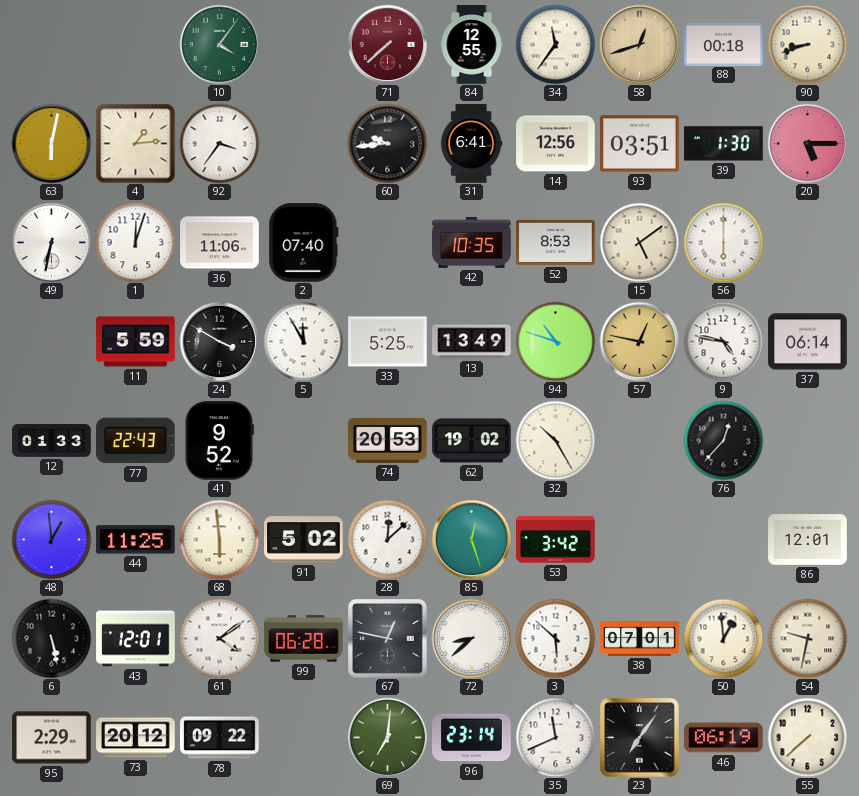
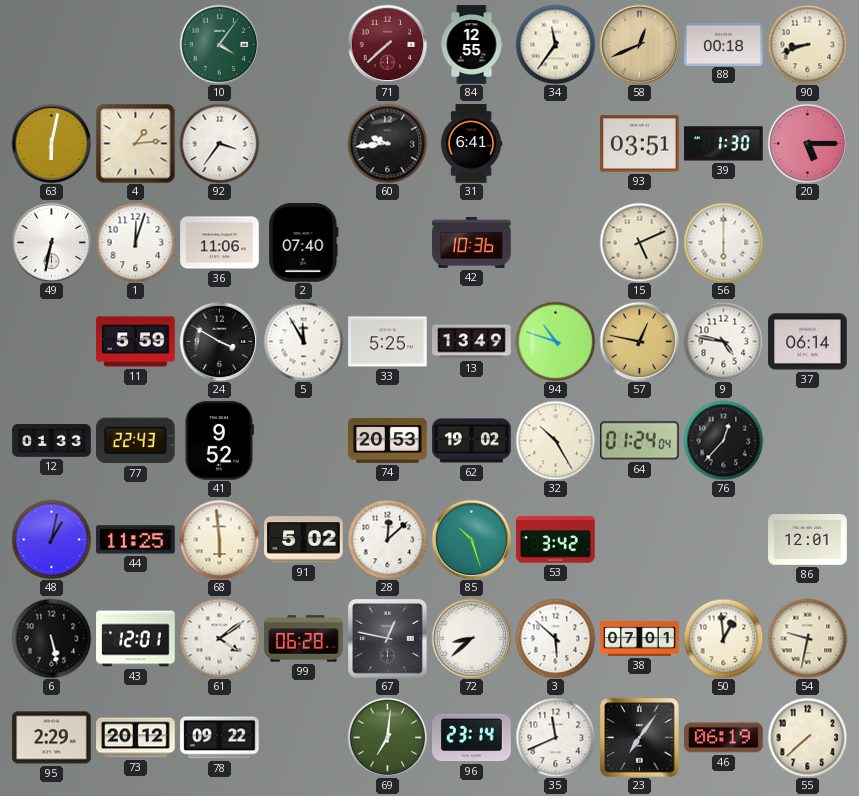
58: 12:42 -> 12:41
14: 12:56 -> none
42: 10:35 -> 10:36
52: 8:53 -> none
15: 5:09 -> 5:11
64: none -> 01:24
48: 12:59 -> 1:02
85: 12:27 -> 10:27
